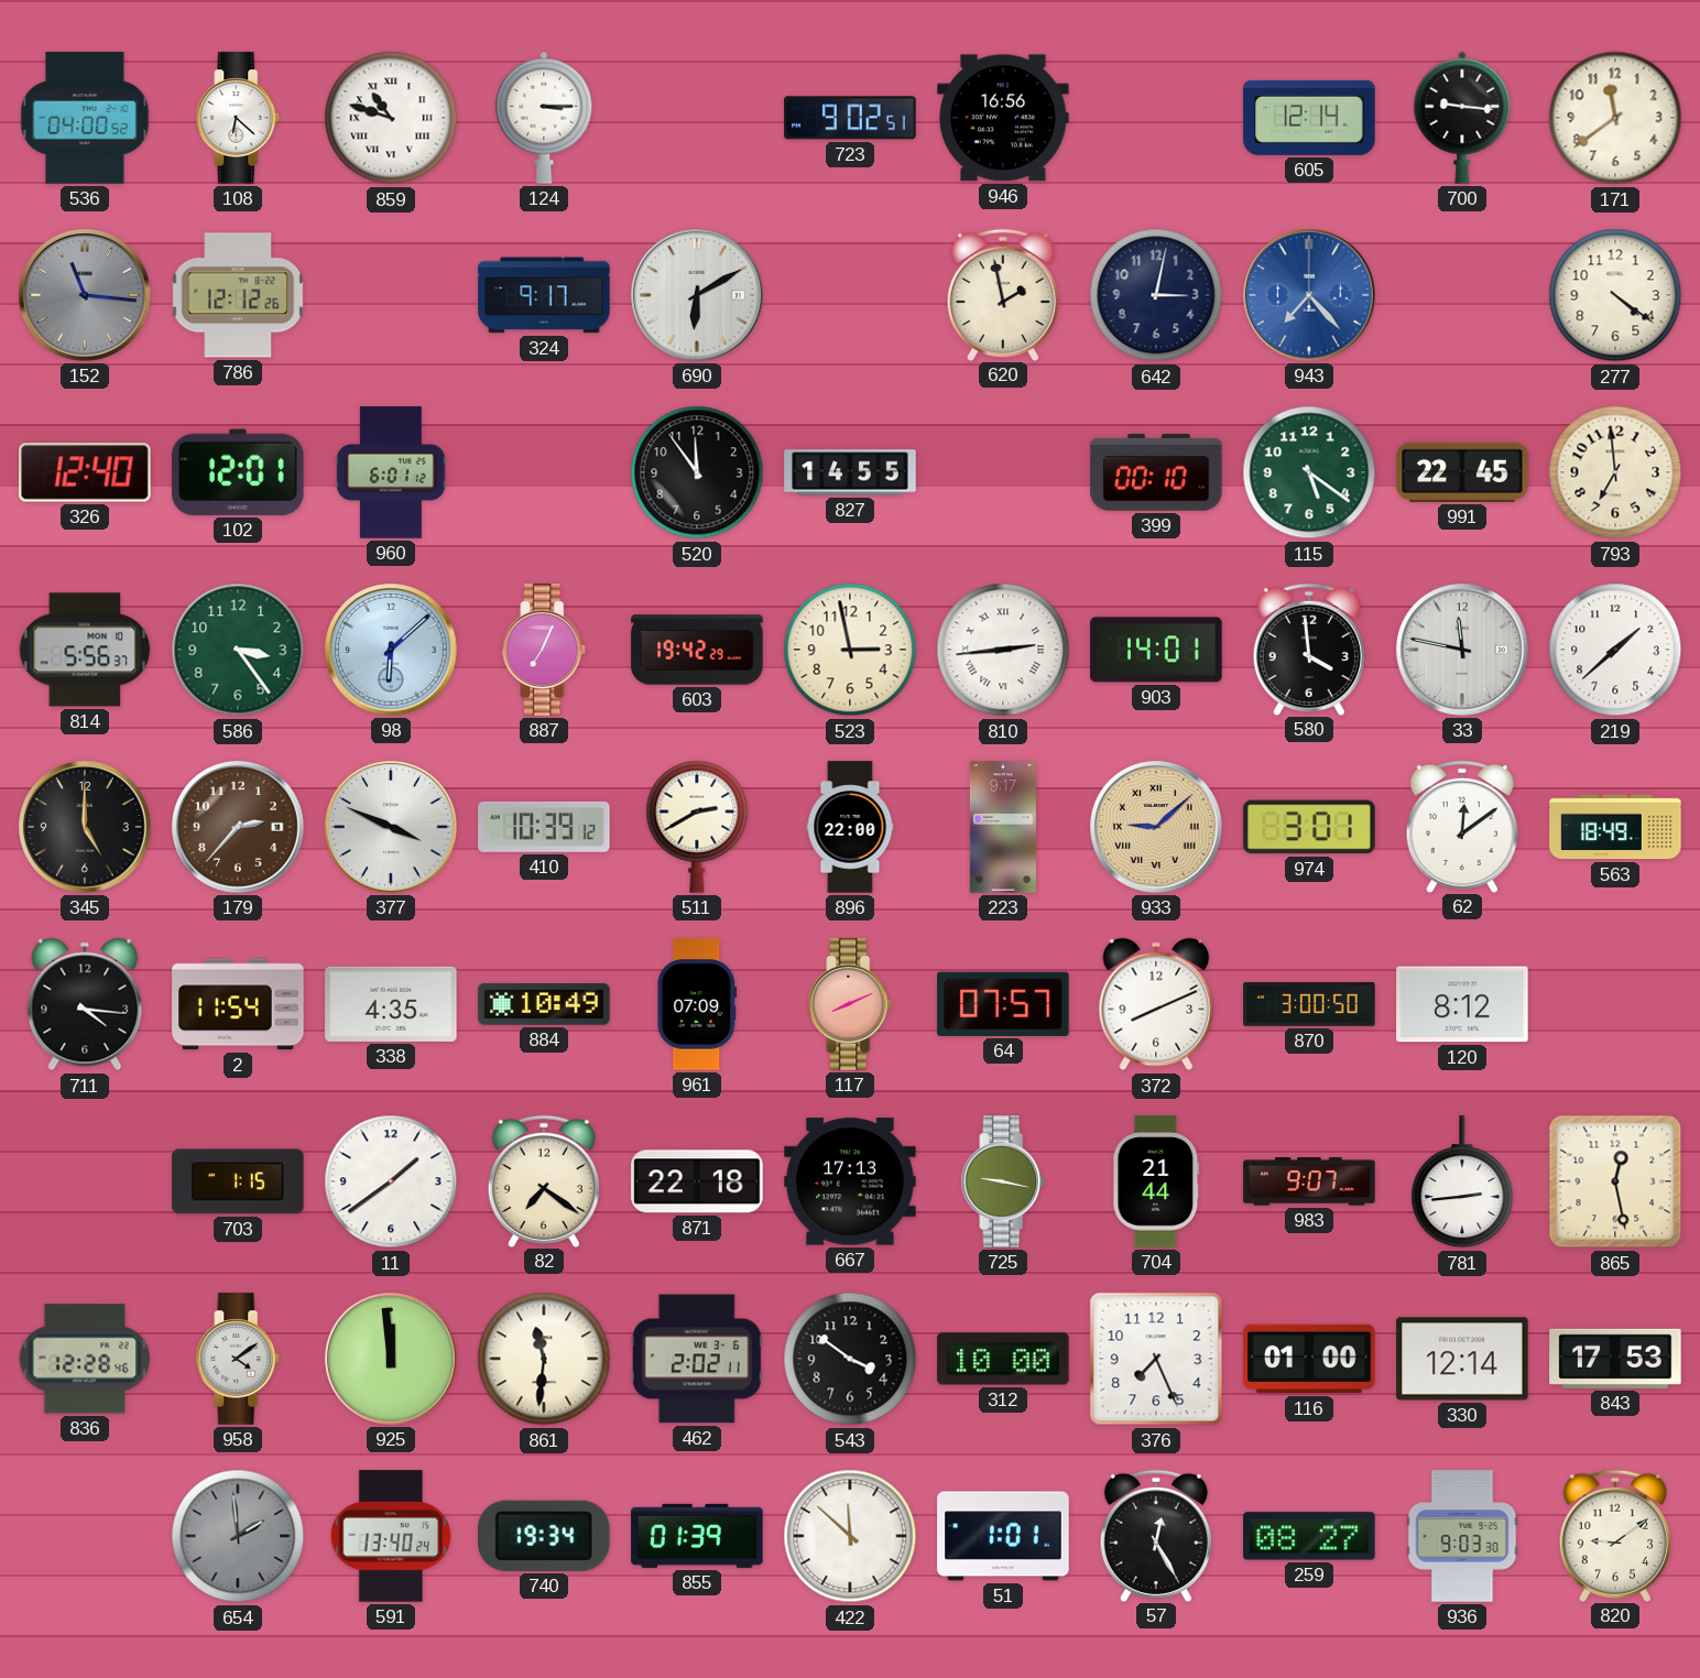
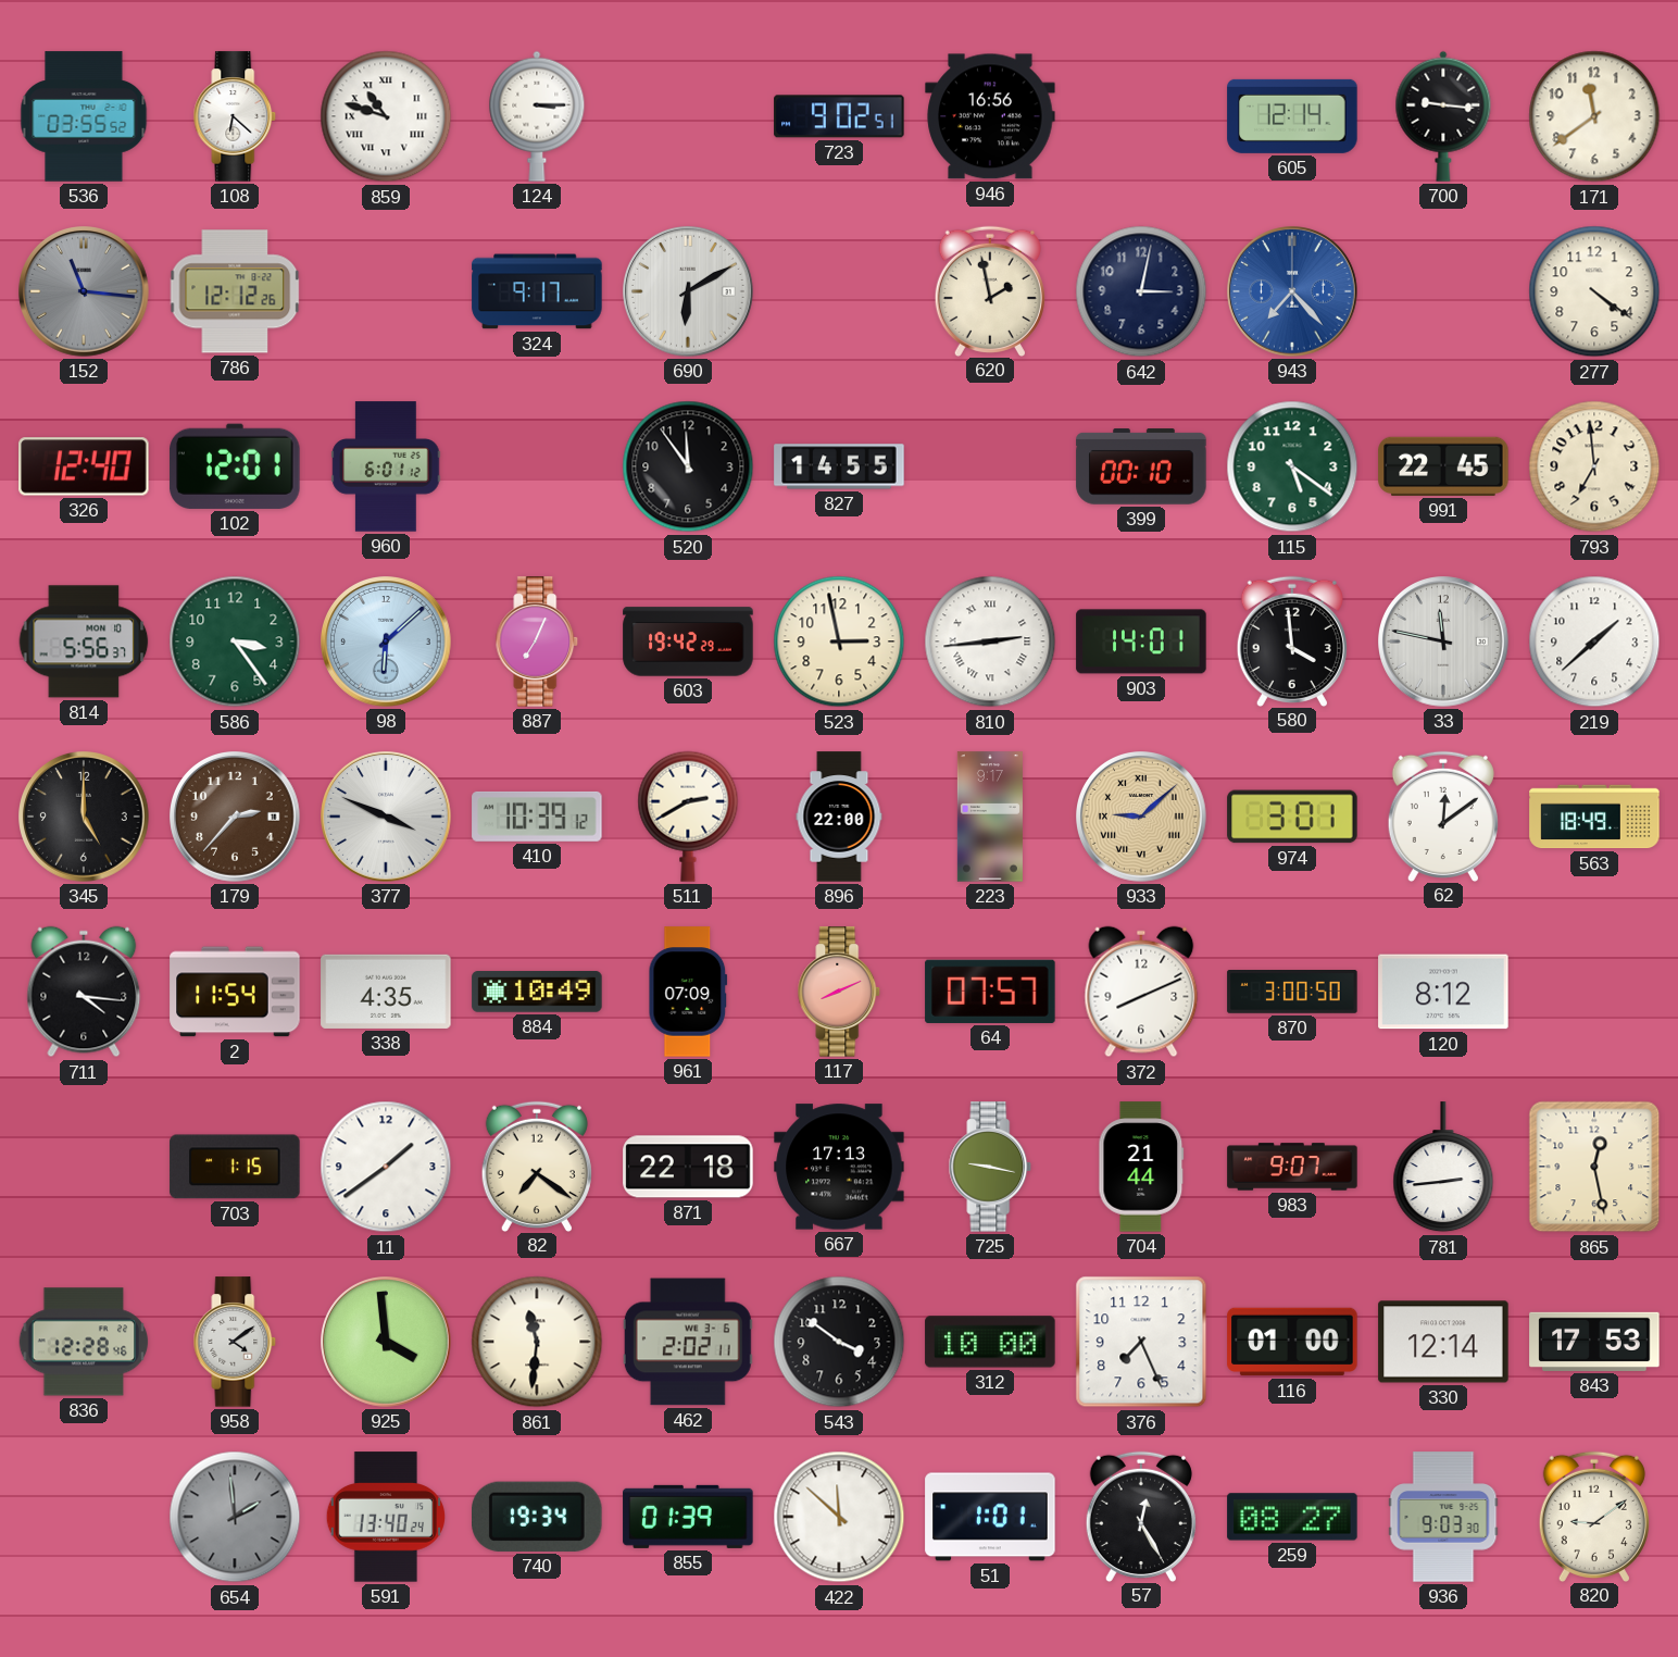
536: 04:00 -> 03:55
925: 11:59 -> 3:59
